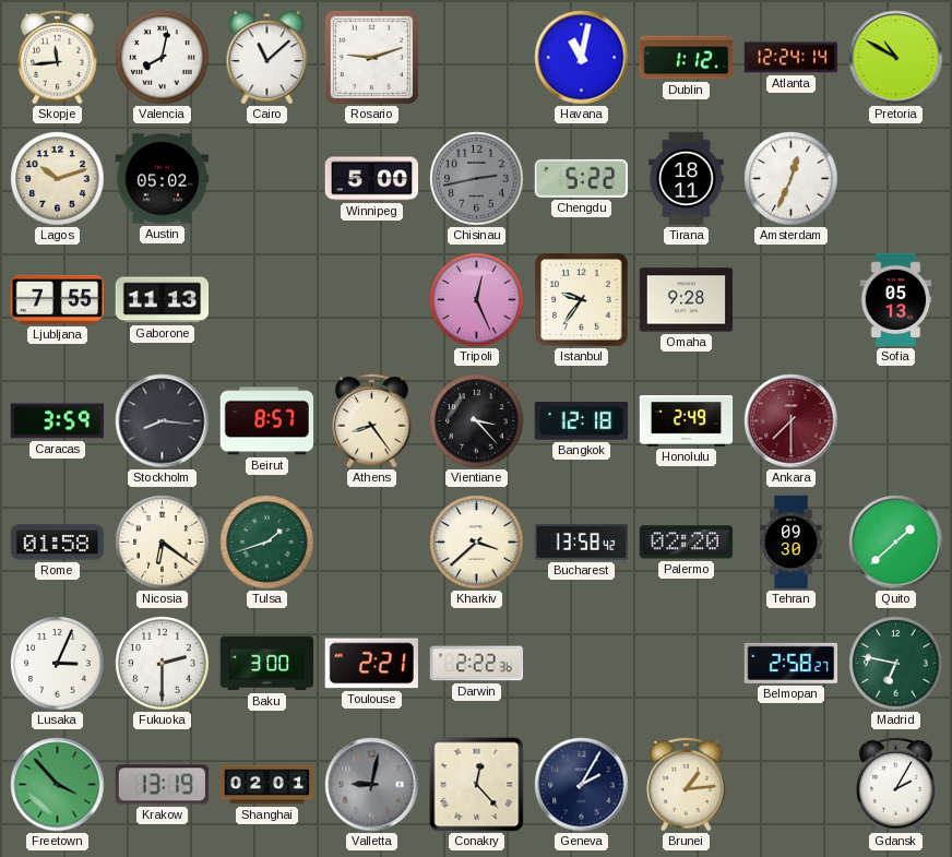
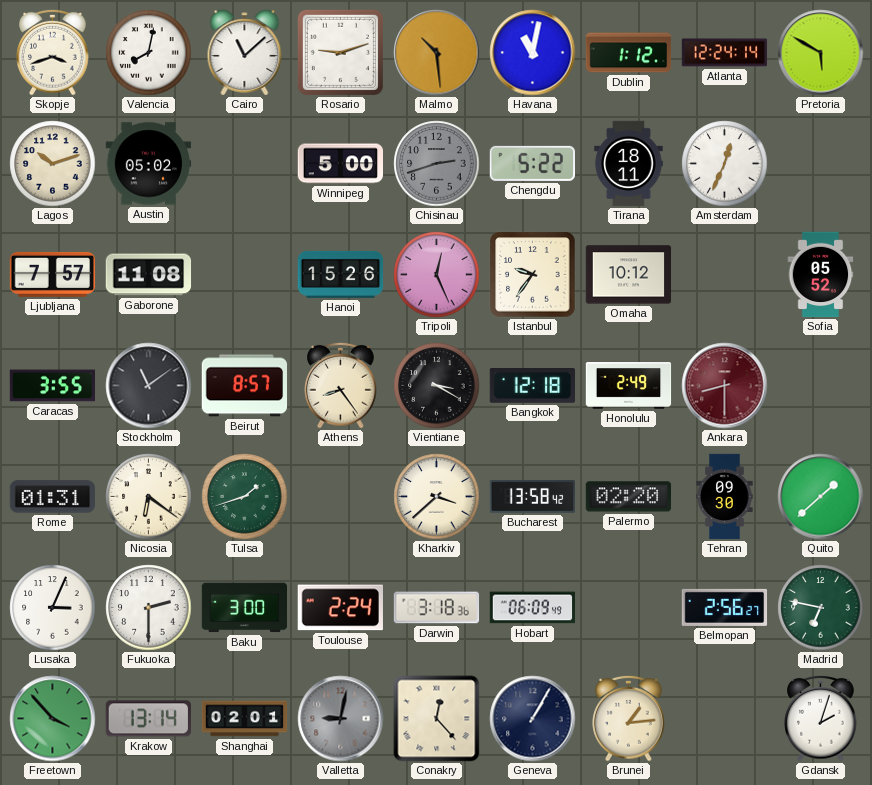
Skopje: 11:44 -> 3:42
Malmo: none -> 10:29
Pretoria: 10:50 -> 5:50
Chisinau: 2:43 -> 2:42
Ljubljana: 7:55 -> 7:57
Gaborone: 11:13 -> 11:08
Hanoi: none -> 15:26
Omaha: 9:28 -> 10:12
Sofia: 05:13 -> 05:52
Caracas: 3:59 -> 3:55
Stockholm: 8:16 -> 11:09
Vientiane: 3:23 -> 3:20
Ankara: 7:30 -> 8:30
Rome: 01:58 -> 01:31
Toulouse: 2:21 -> 2:24
Darwin: 2:22 -> 3:18
Hobart: none -> 06:09
Belmopan: 2:58 -> 2:56
Krakow: 13:19 -> 13:14
Geneva: 2:05 -> 1:05
Gdansk: 2:05 -> 2:03
